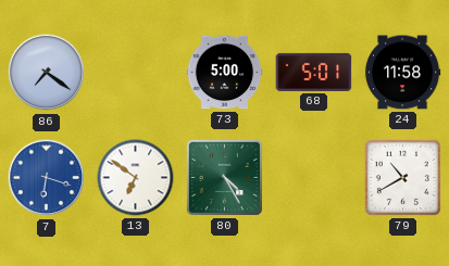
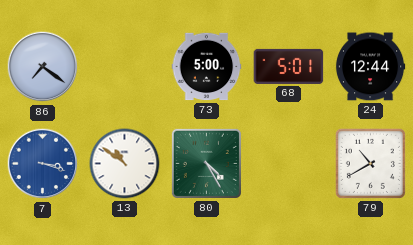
24: 11:58 -> 12:44
7: 6:18 -> 3:18
13: 6:51 -> 10:51
